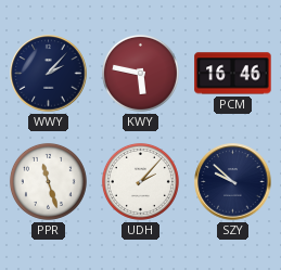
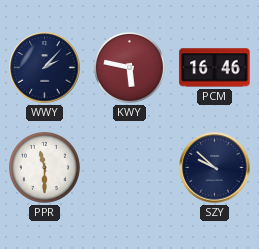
PPR: 11:27 -> 11:30
UDH: 2:07 -> none
